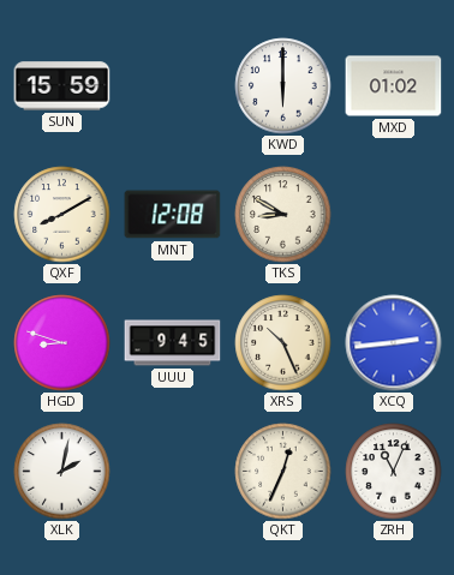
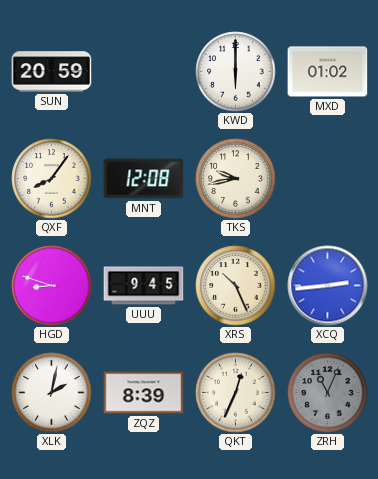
SUN: 15:59 -> 20:59
QXF: 8:10 -> 8:06
TKS: 8:50 -> 9:43
ZQZ: none -> 8:39
ZRH dial: white -> grey
